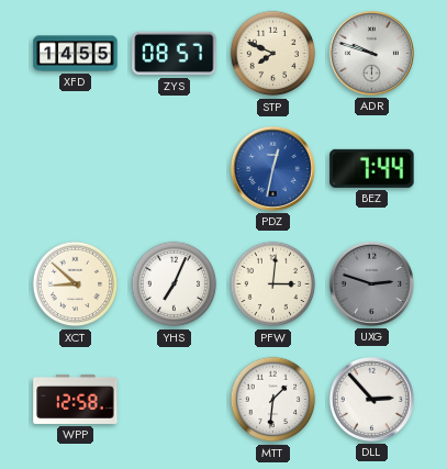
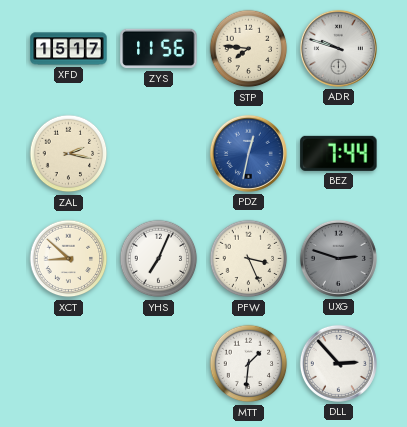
XFD: 14:55 -> 15:17
ZYS: 08:57 -> 11:56
STP: 7:49 -> 7:46
ZAL: none -> 2:17
PFW: 3:01 -> 3:26
WPP: 12:58 -> none
